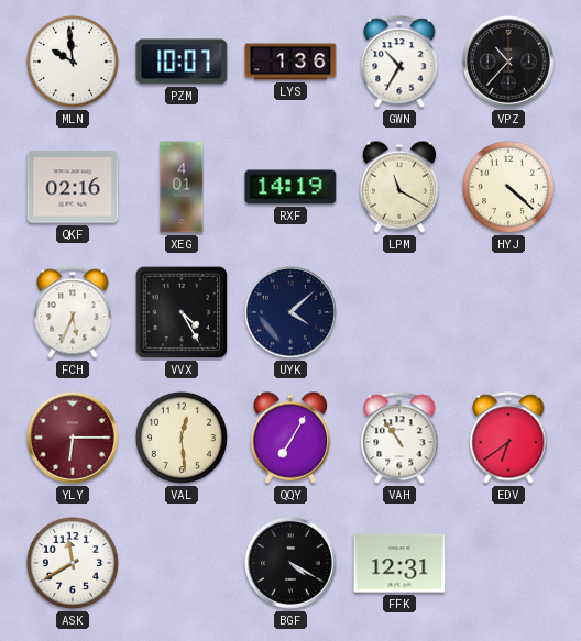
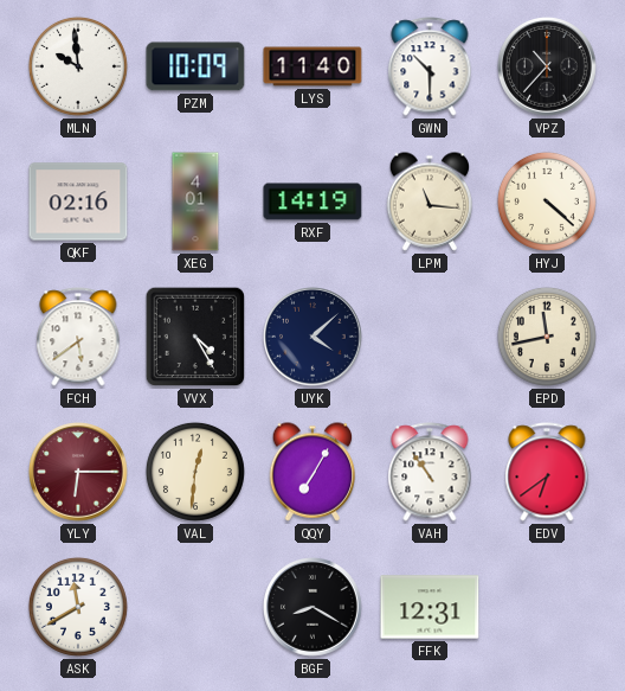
PZM: 10:07 -> 10:09
LYS: 1:36 -> 11:40
GWN: 10:35 -> 10:30
LPM: 11:20 -> 11:16
FCH: 5:34 -> 5:39
EPD: none -> 11:43
VAL: 12:29 -> 12:31
BGF: 4:20 -> 8:20
